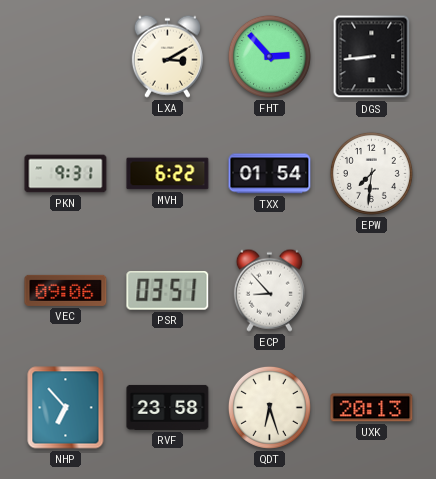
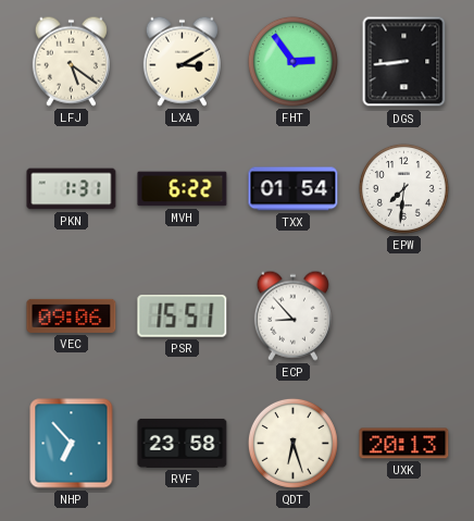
LFJ: none -> 5:21
FHT: 2:53 -> 2:54
PKN: 9:31 -> 1:31
PSR: 03:51 -> 15:51
